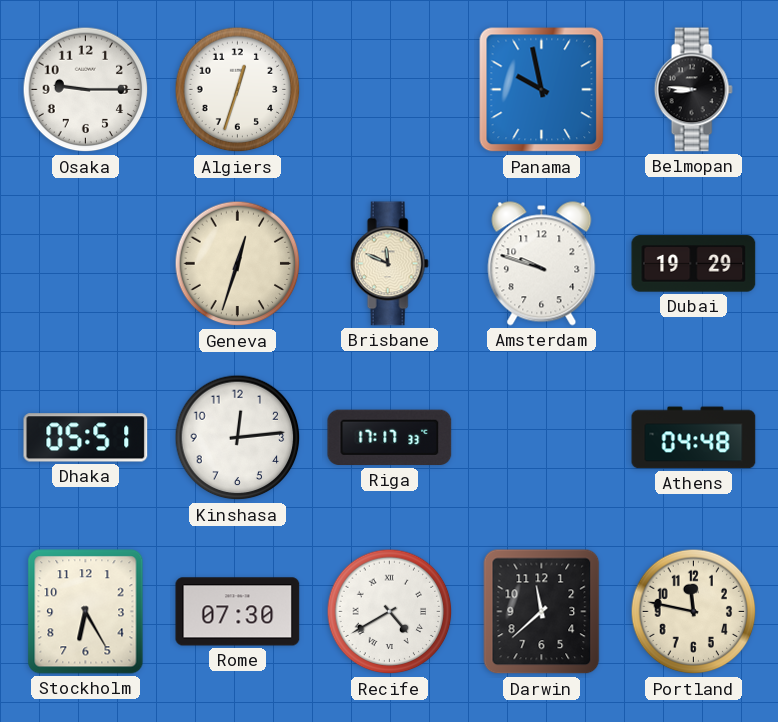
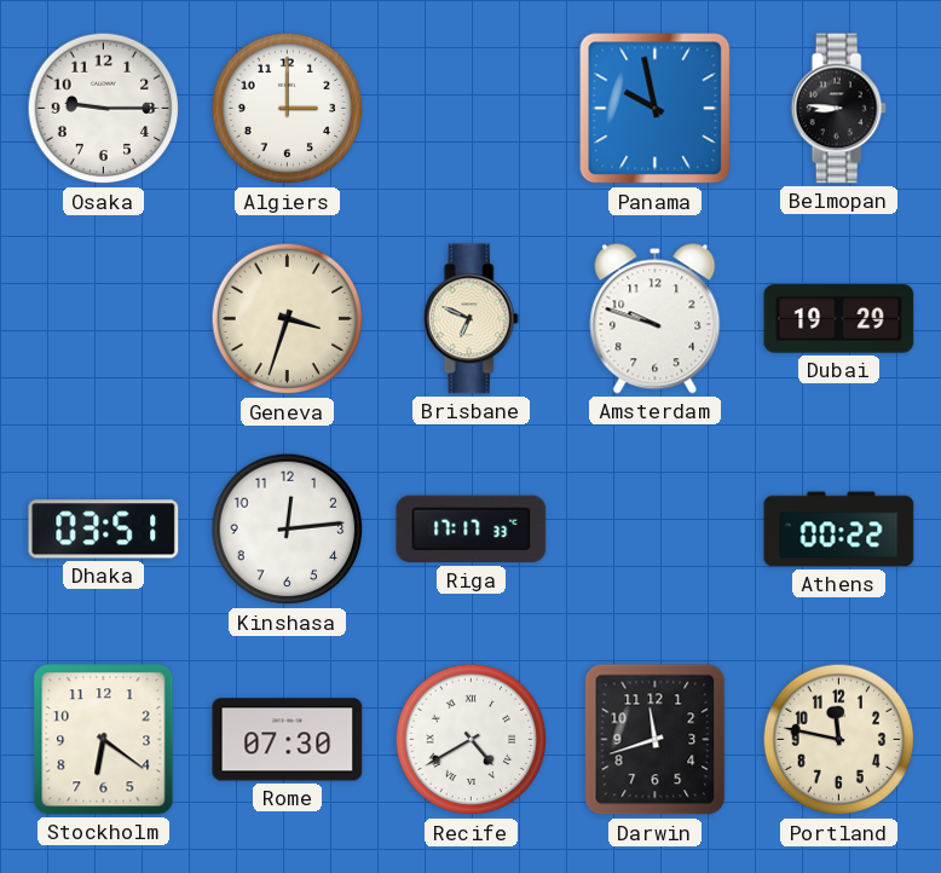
Algiers: 12:33 -> 3:00
Geneva: 12:33 -> 3:33
Brisbane: 11:49 -> 6:49
Dhaka: 05:51 -> 03:51
Athens: 04:48 -> 00:22
Stockholm: 6:25 -> 6:21
Darwin: 11:38 -> 11:42
